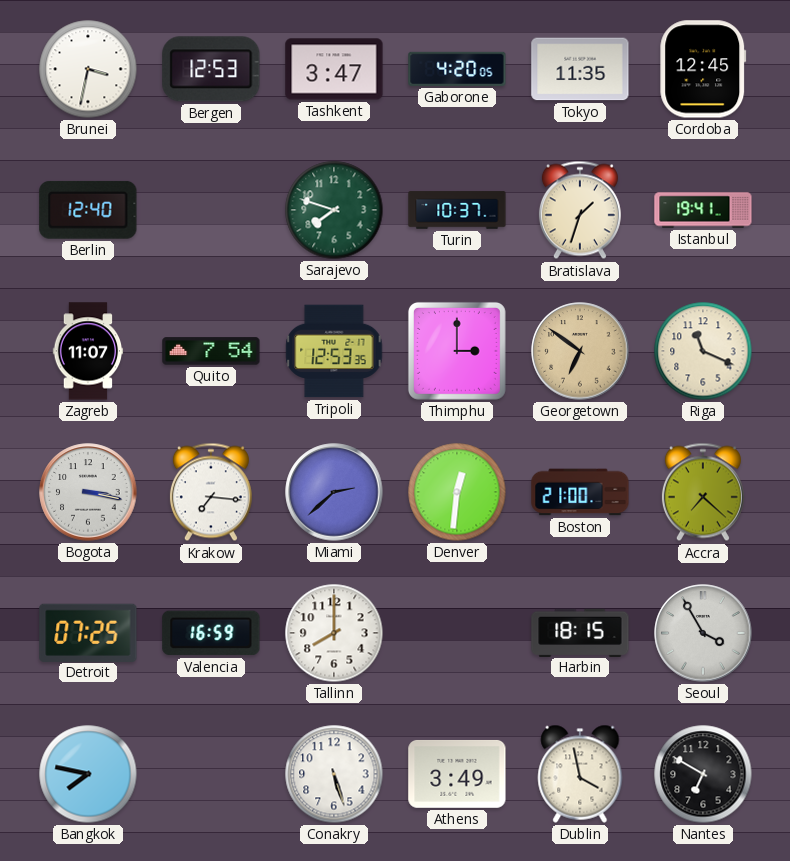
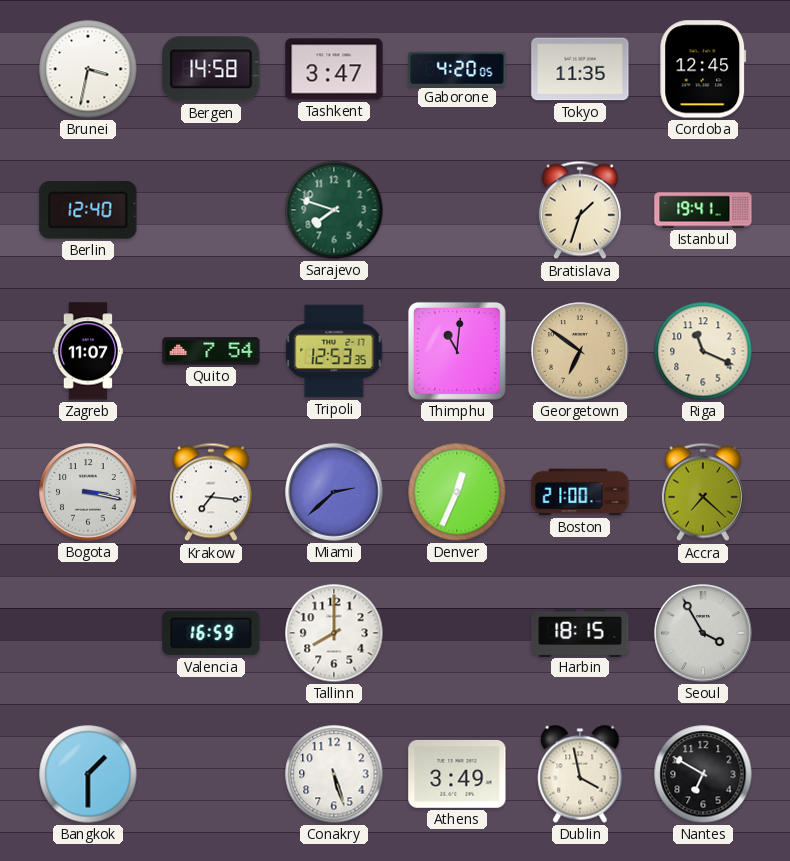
Bergen: 12:53 -> 14:58
Turin: 10:37 -> none
Thimphu: 3:00 -> 11:01
Denver: 12:31 -> 12:34
Detroit: 07:25 -> none
Bangkok: 7:47 -> 1:30
